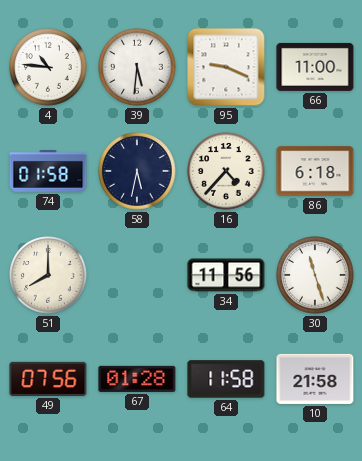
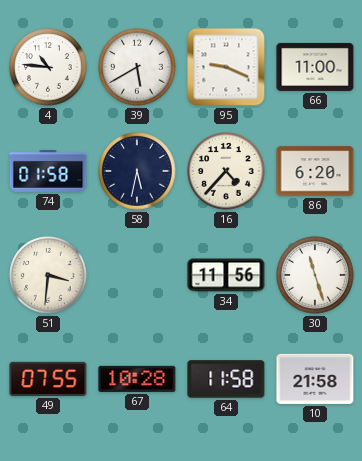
39: 5:31 -> 5:40
86: 6:18 -> 6:20
51: 8:00 -> 3:31
49: 07:56 -> 07:55
67: 01:28 -> 10:28
